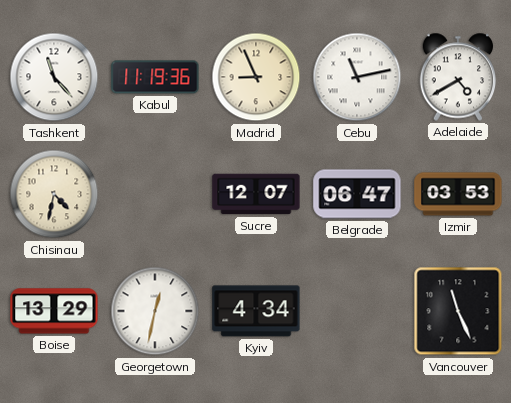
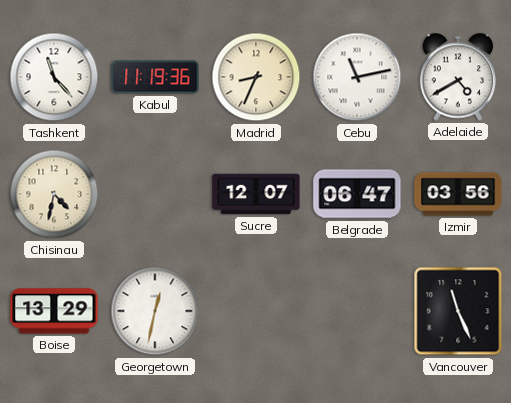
Madrid: 8:56 -> 8:34
Izmir: 03:53 -> 03:56
Kyiv: 4:34 -> none
